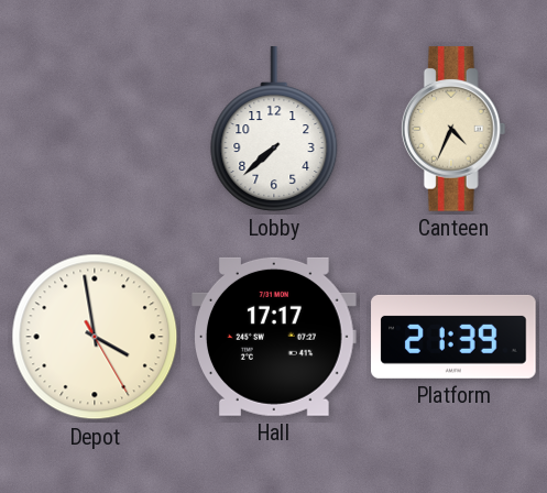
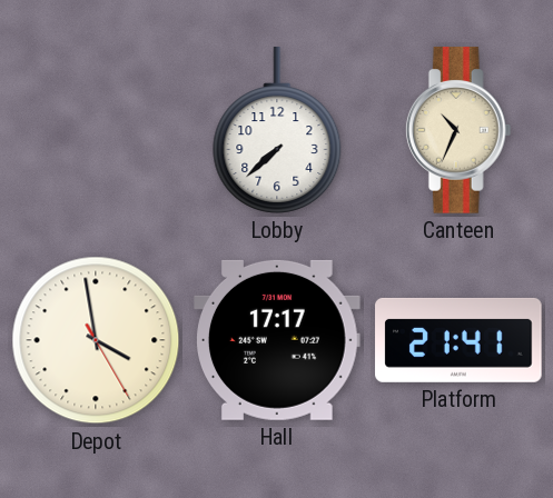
Canteen: 4:34 -> 10:34
Platform: 21:39 -> 21:41
